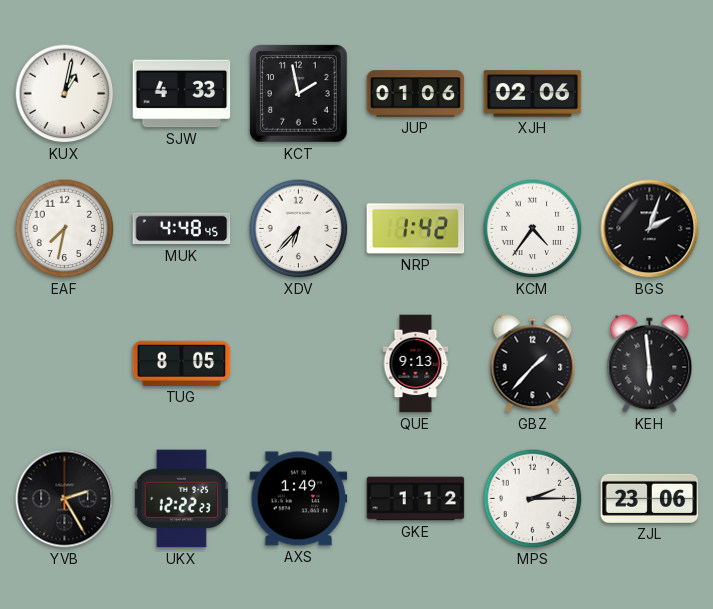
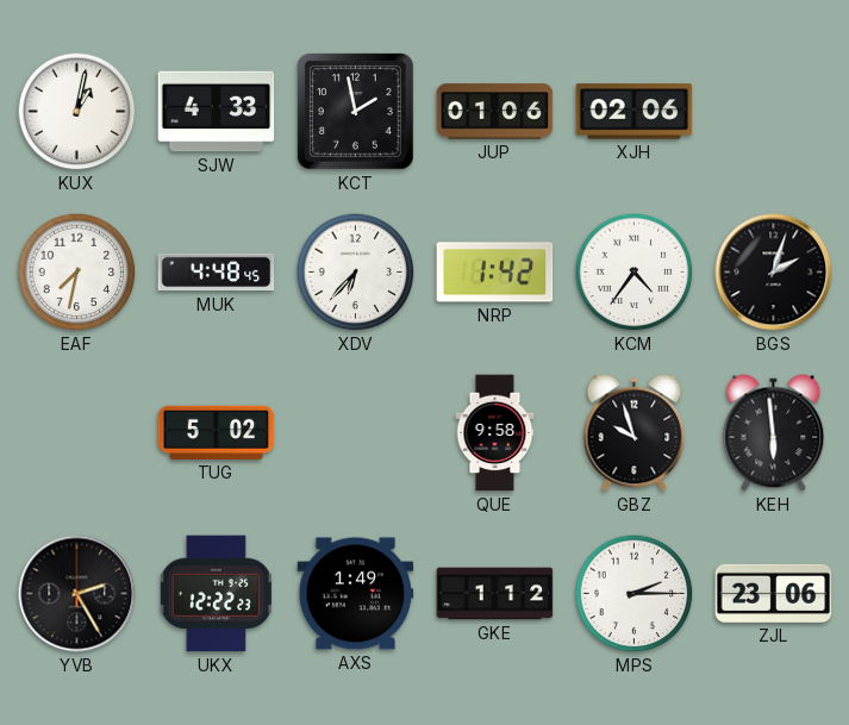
TUG: 8:05 -> 5:02
QUE: 9:13 -> 9:58
GBZ: 1:37 -> 9:57
